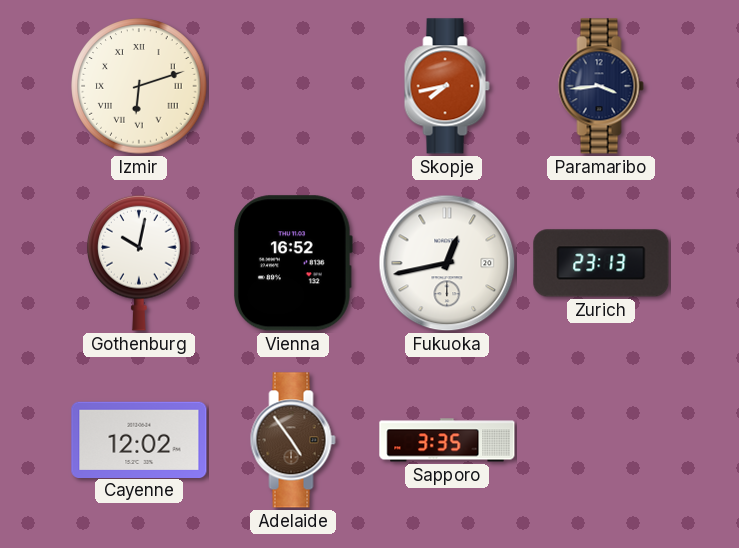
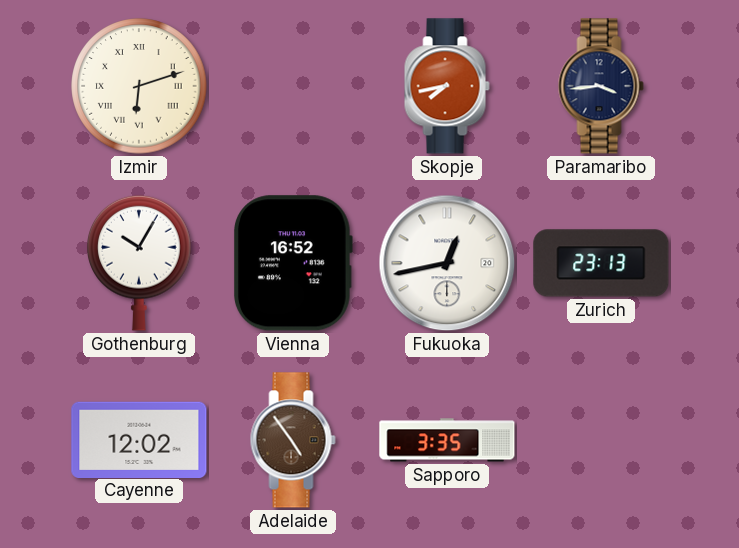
Gothenburg: 10:02 -> 10:05
